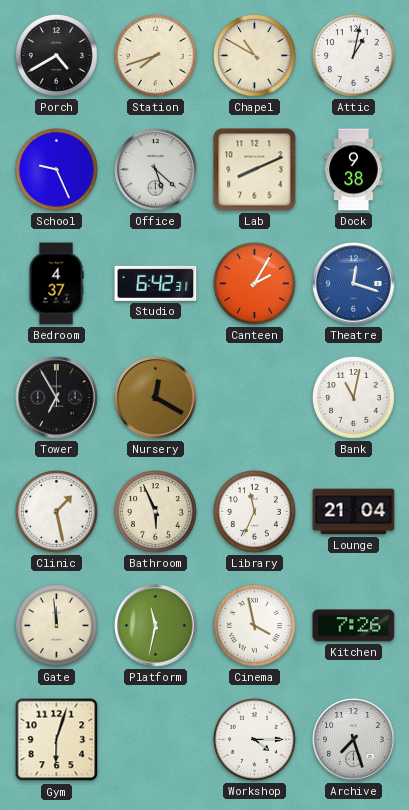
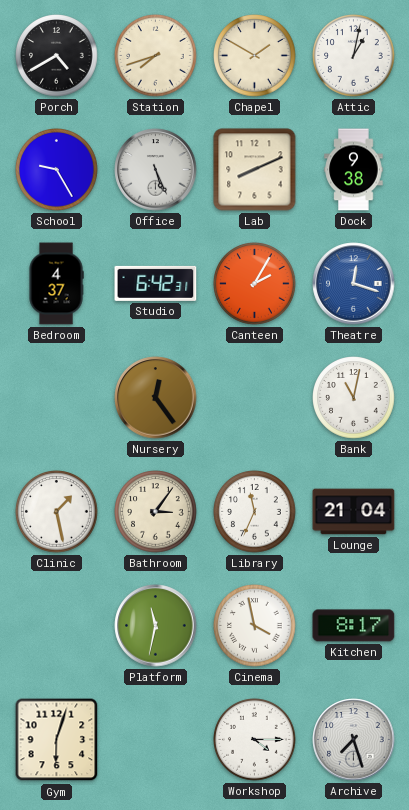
Chapel: 10:50 -> 1:50
School: 9:26 -> 9:25
Office: 5:22 -> 5:26
Tower: 6:55 -> none
Nursery: 12:20 -> 12:24
Bathroom: 5:56 -> 3:06
Gate: 11:59 -> none
Kitchen: 7:26 -> 8:17
